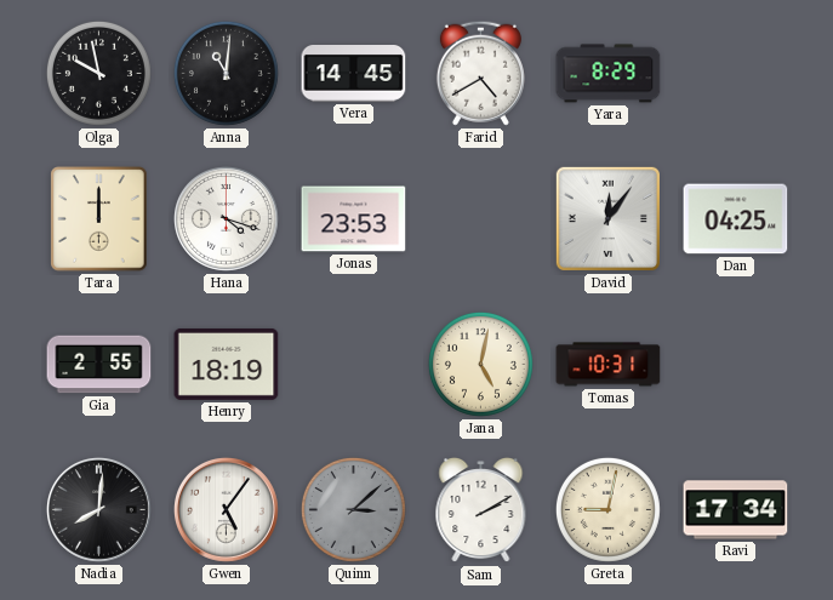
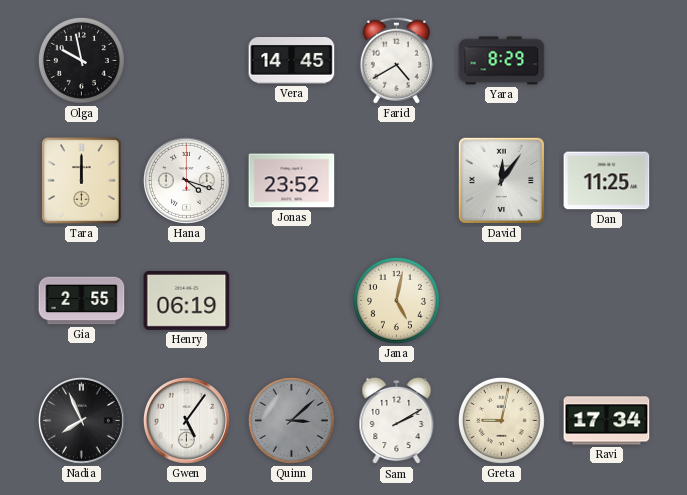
Anna: 11:01 -> none
Jonas: 23:53 -> 23:52
Dan: 04:25 -> 11:25
Henry: 18:19 -> 06:19
Tomas: 10:31 -> none
Nadia: 8:01 -> 7:56
